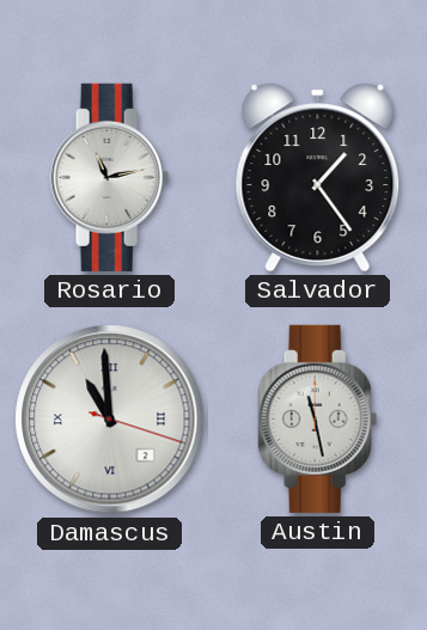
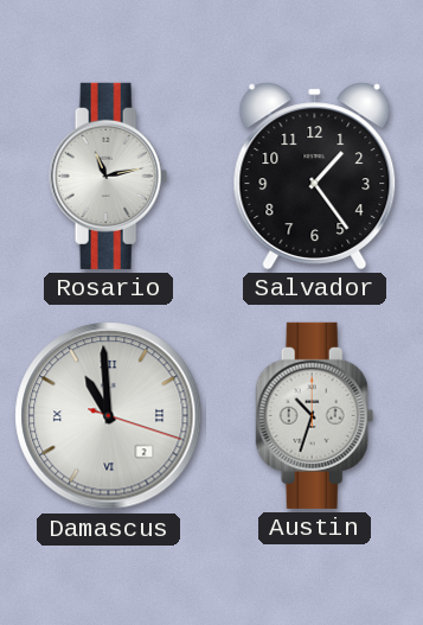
Austin: 11:28 -> 10:33
